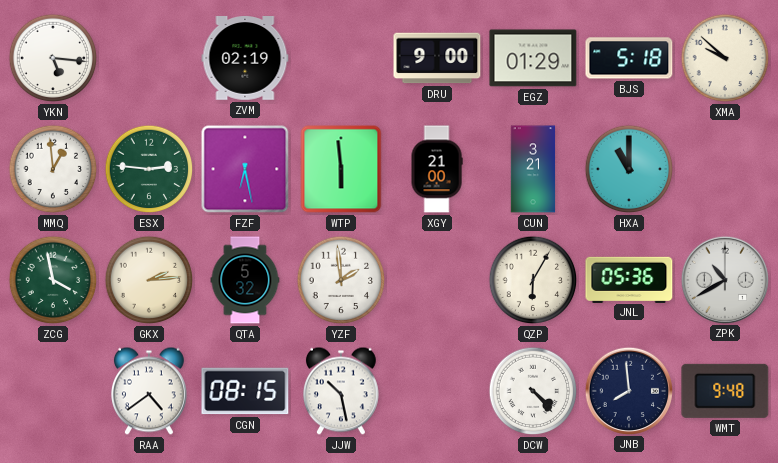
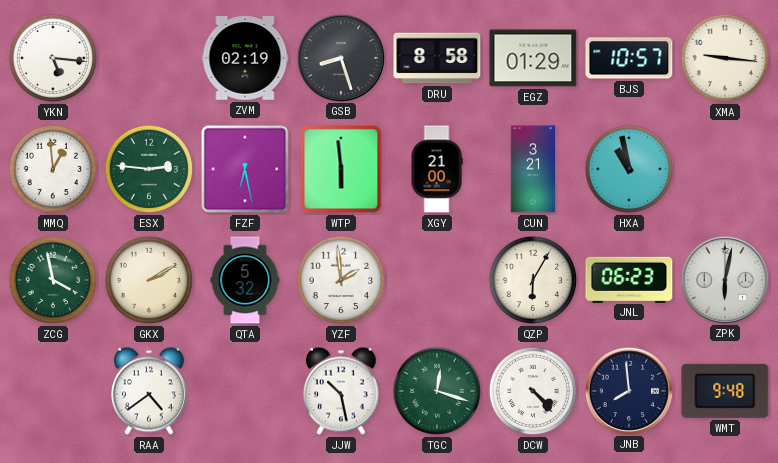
GSB: none -> 8:27
DRU: 9:00 -> 8:58
BJS: 5:18 -> 10:57
XMA: 9:52 -> 9:16
HXA: 11:00 -> 10:58
GKX: 2:14 -> 2:10
JNL: 05:36 -> 06:23
ZPK: 10:40 -> 6:02
CGN: 08:15 -> none
TGC: none -> 12:18
